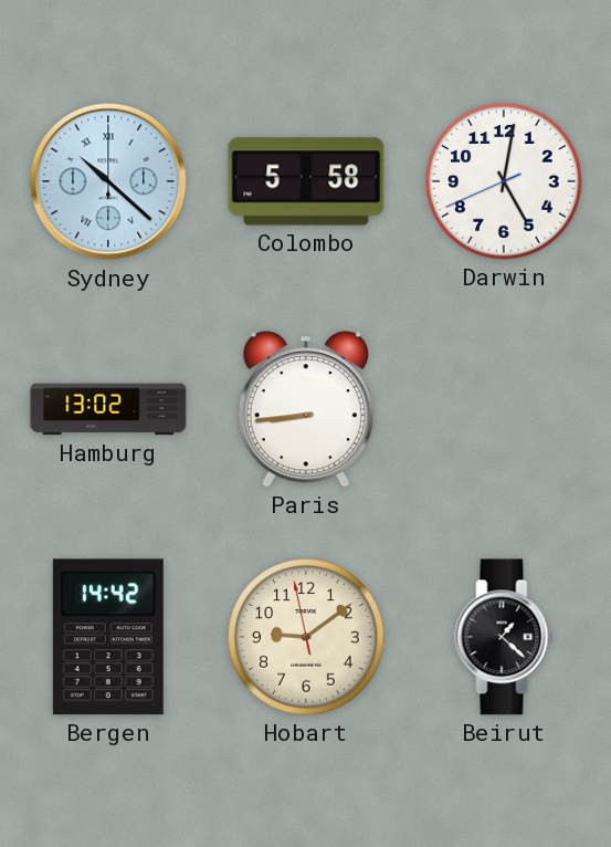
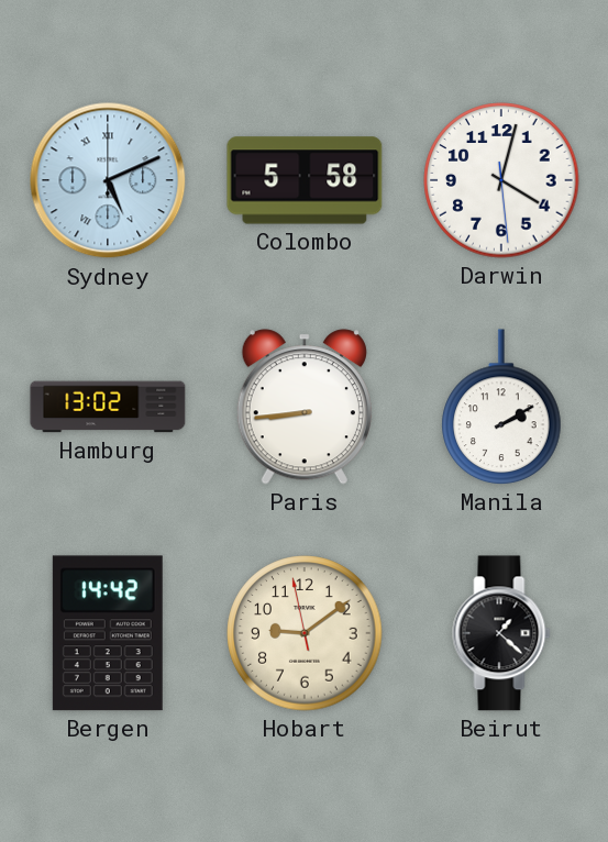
Sydney: 10:22 -> 5:11
Darwin: 5:01 -> 4:02
Manila: none -> 2:10
